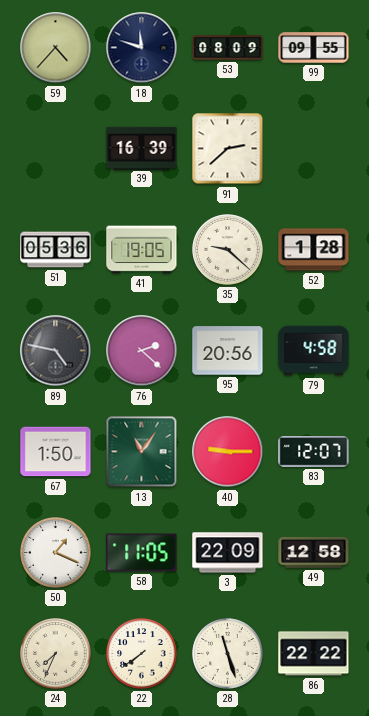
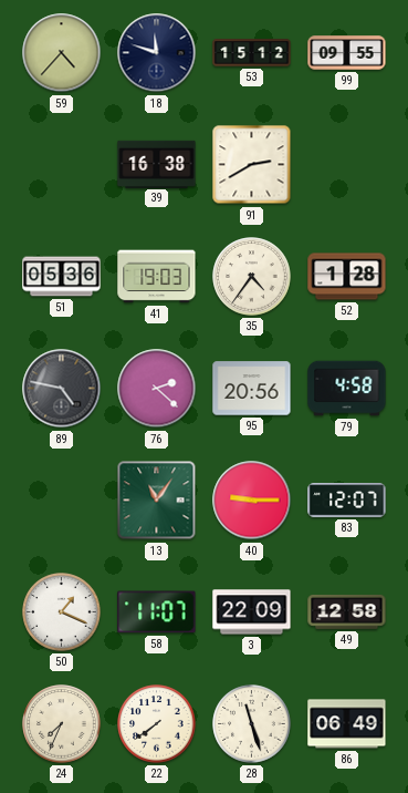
53: 08:09 -> 15:12
39: 16:39 -> 16:38
91: 2:38 -> 2:40
41: 19:05 -> 19:03
35: 9:22 -> 4:36
67: 1:50 -> none
58: 11:05 -> 11:07
86: 22:22 -> 06:49
